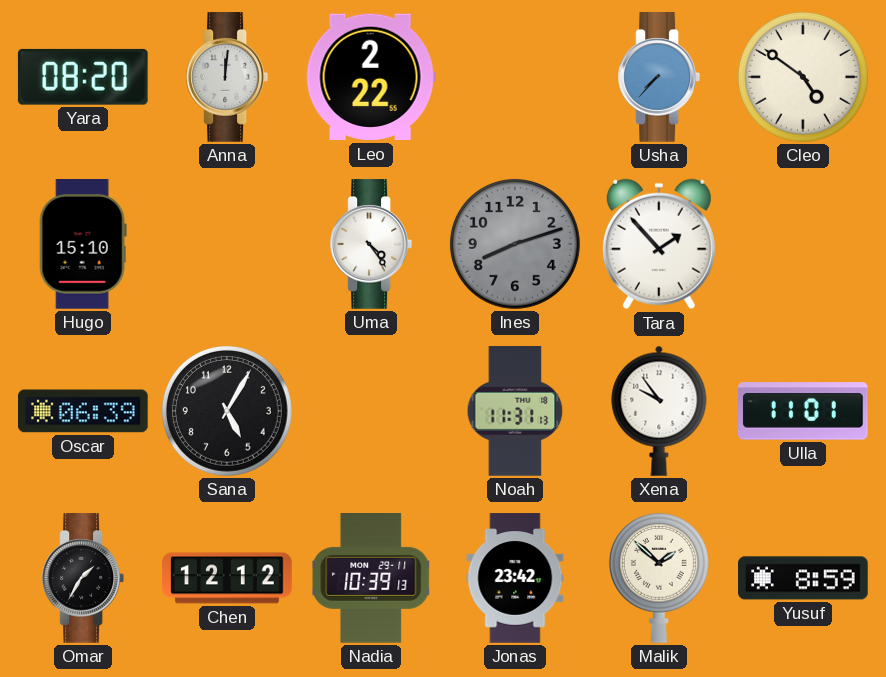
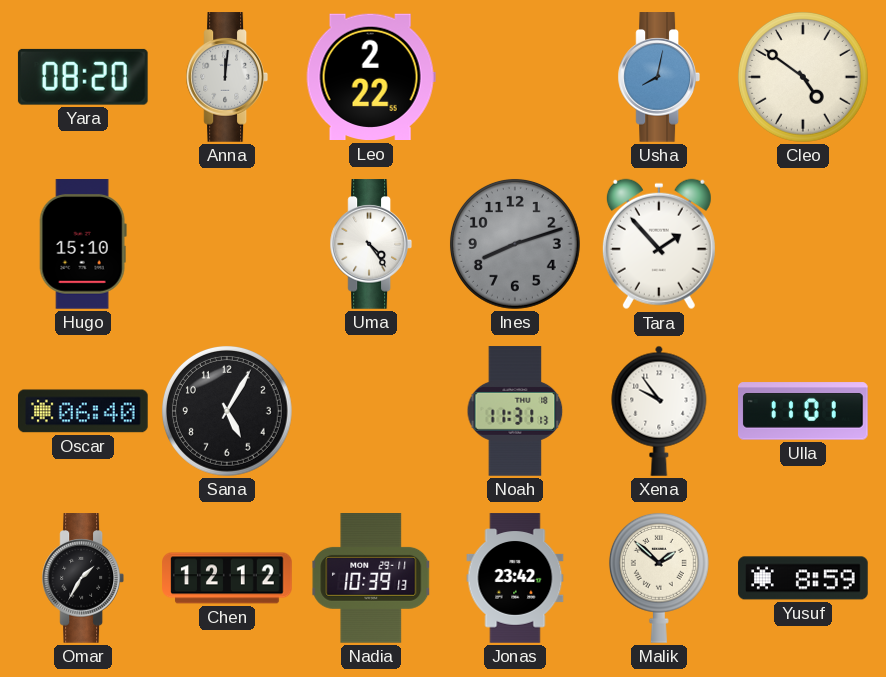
Usha: 7:37 -> 8:02
Oscar: 06:39 -> 06:40
